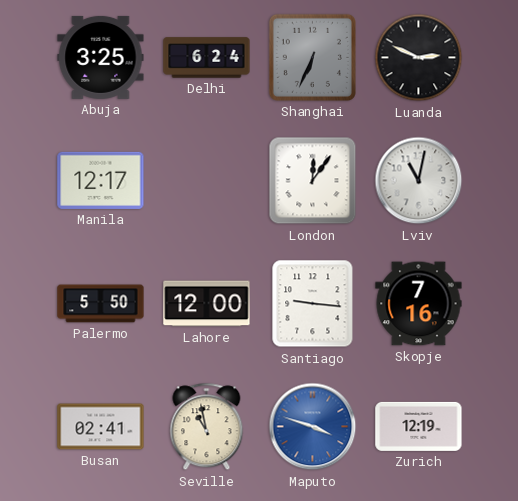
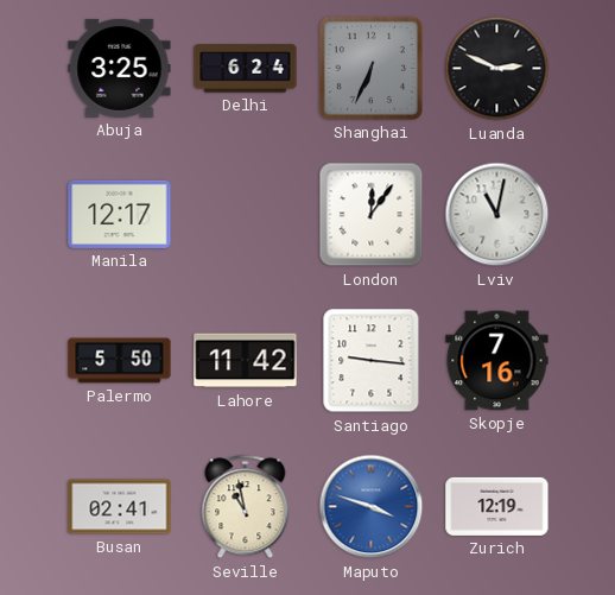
Lahore: 12:00 -> 11:42
